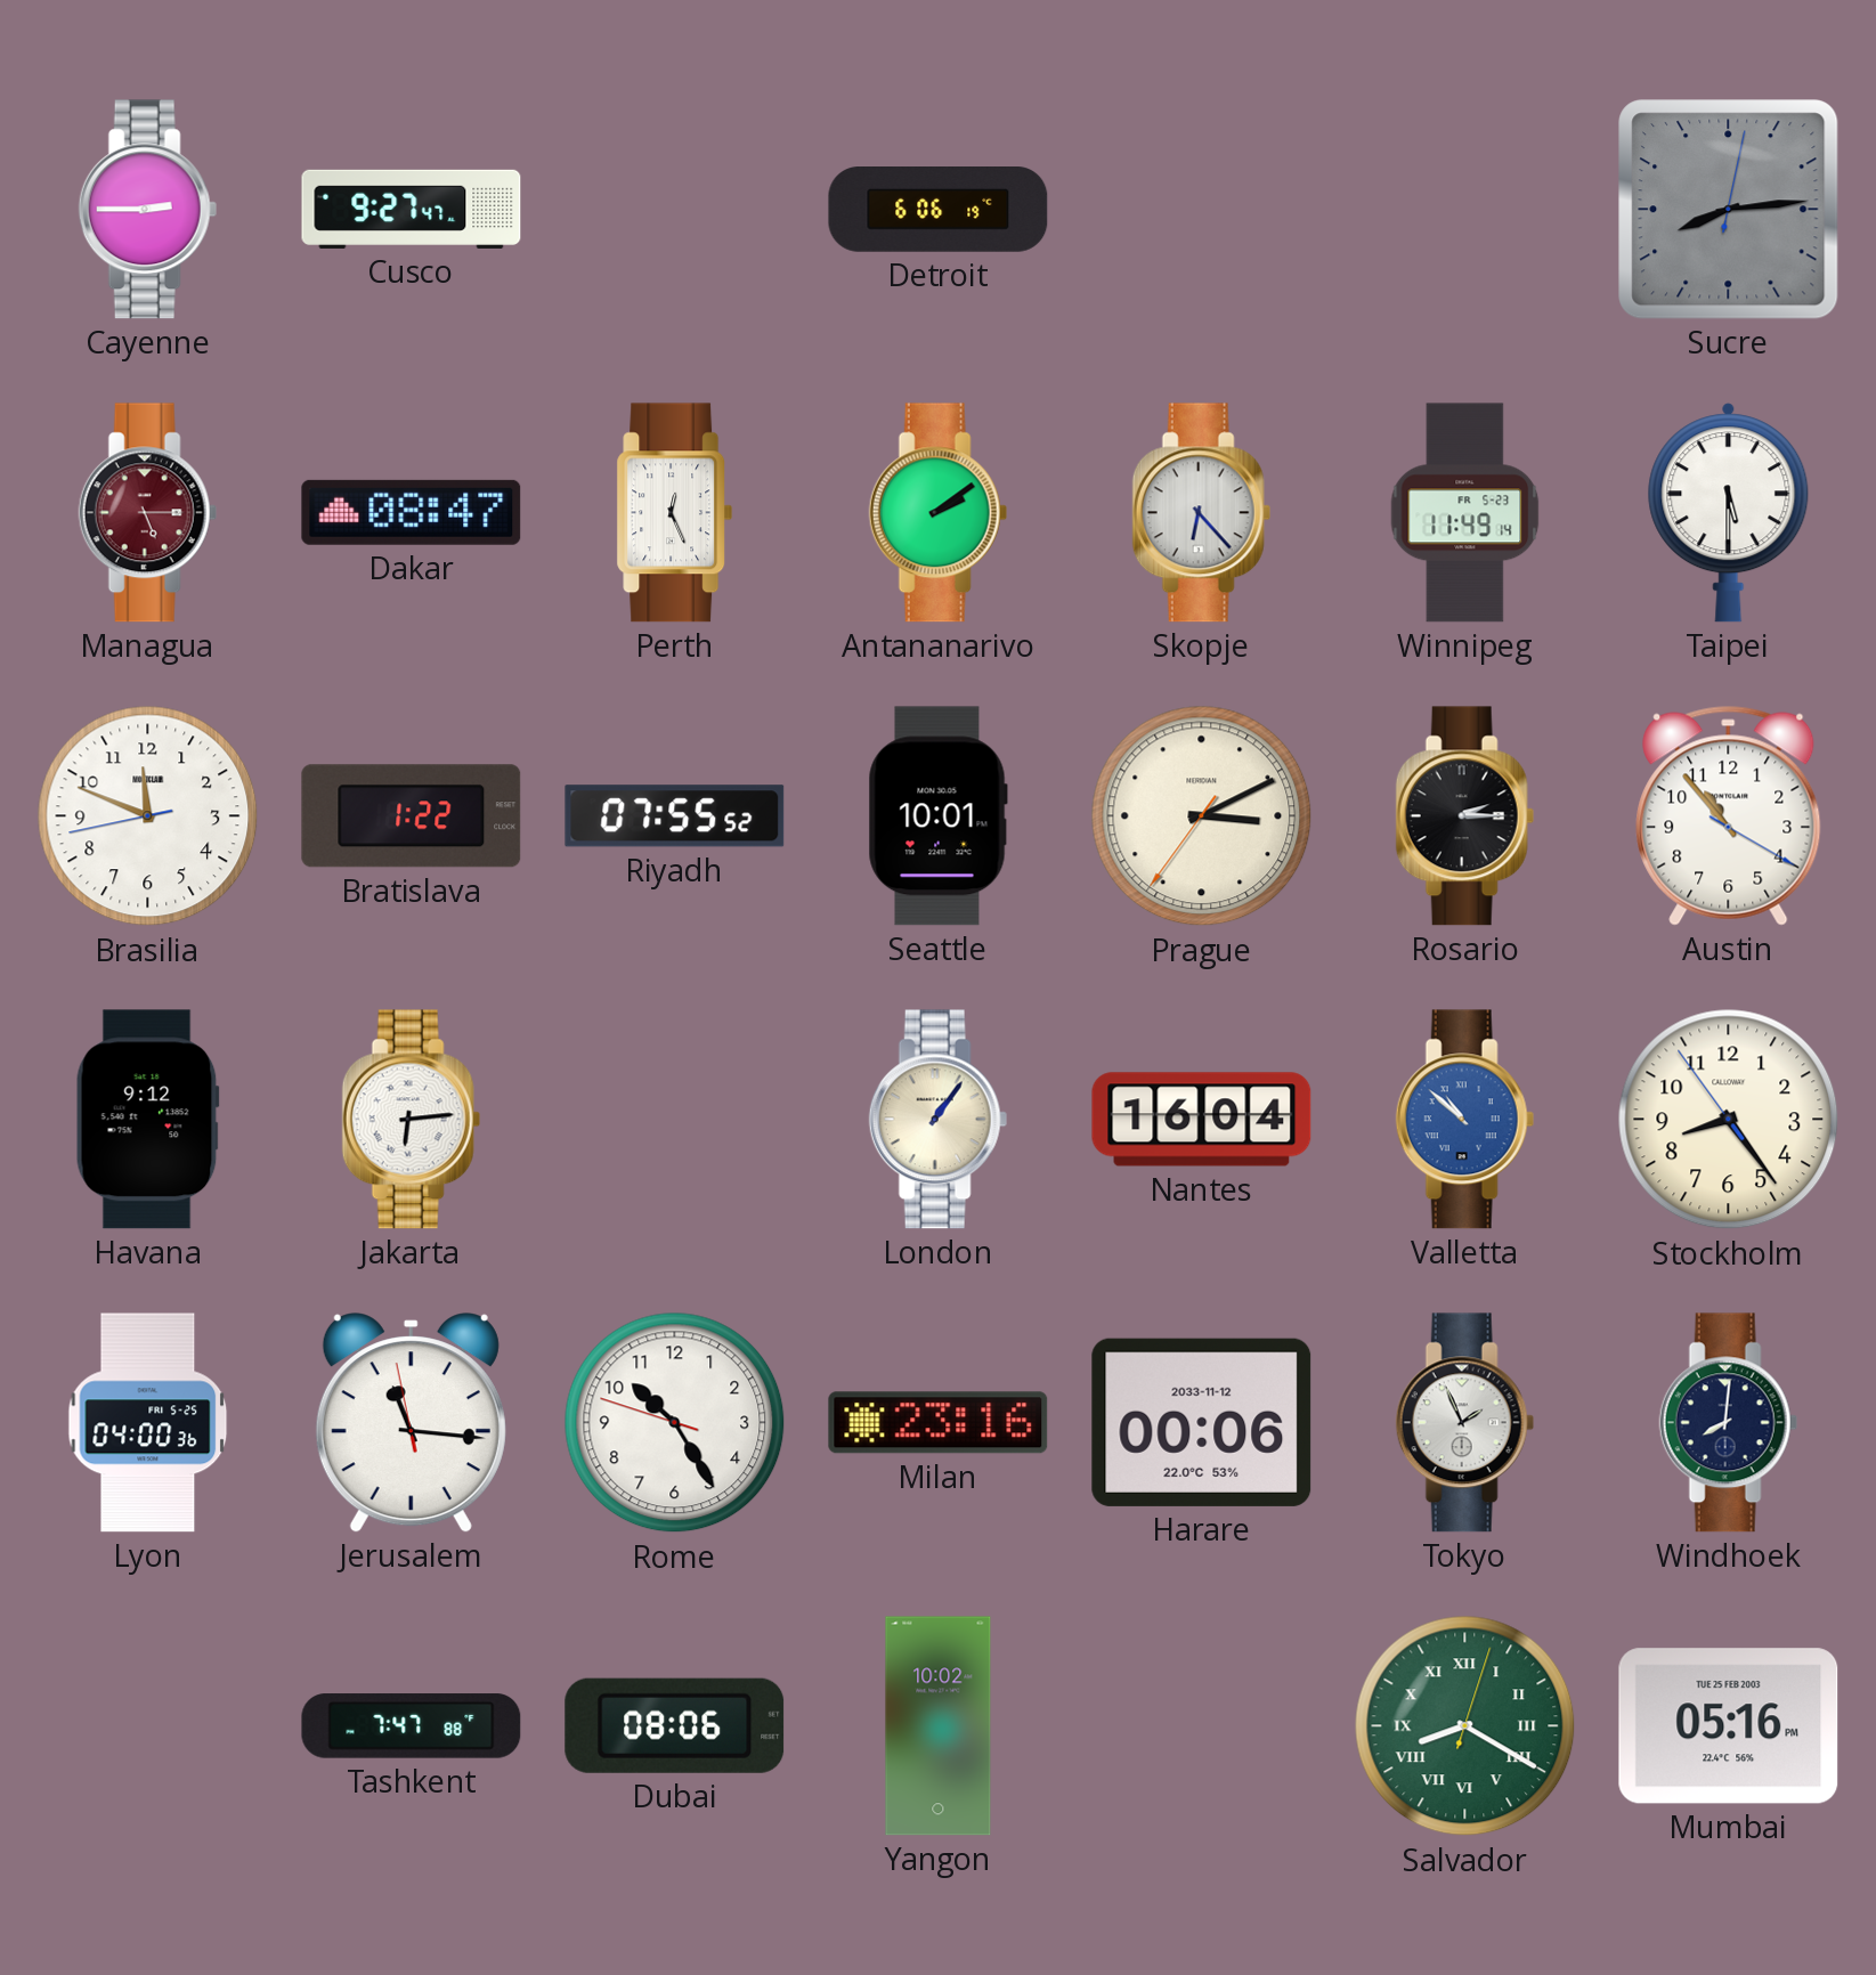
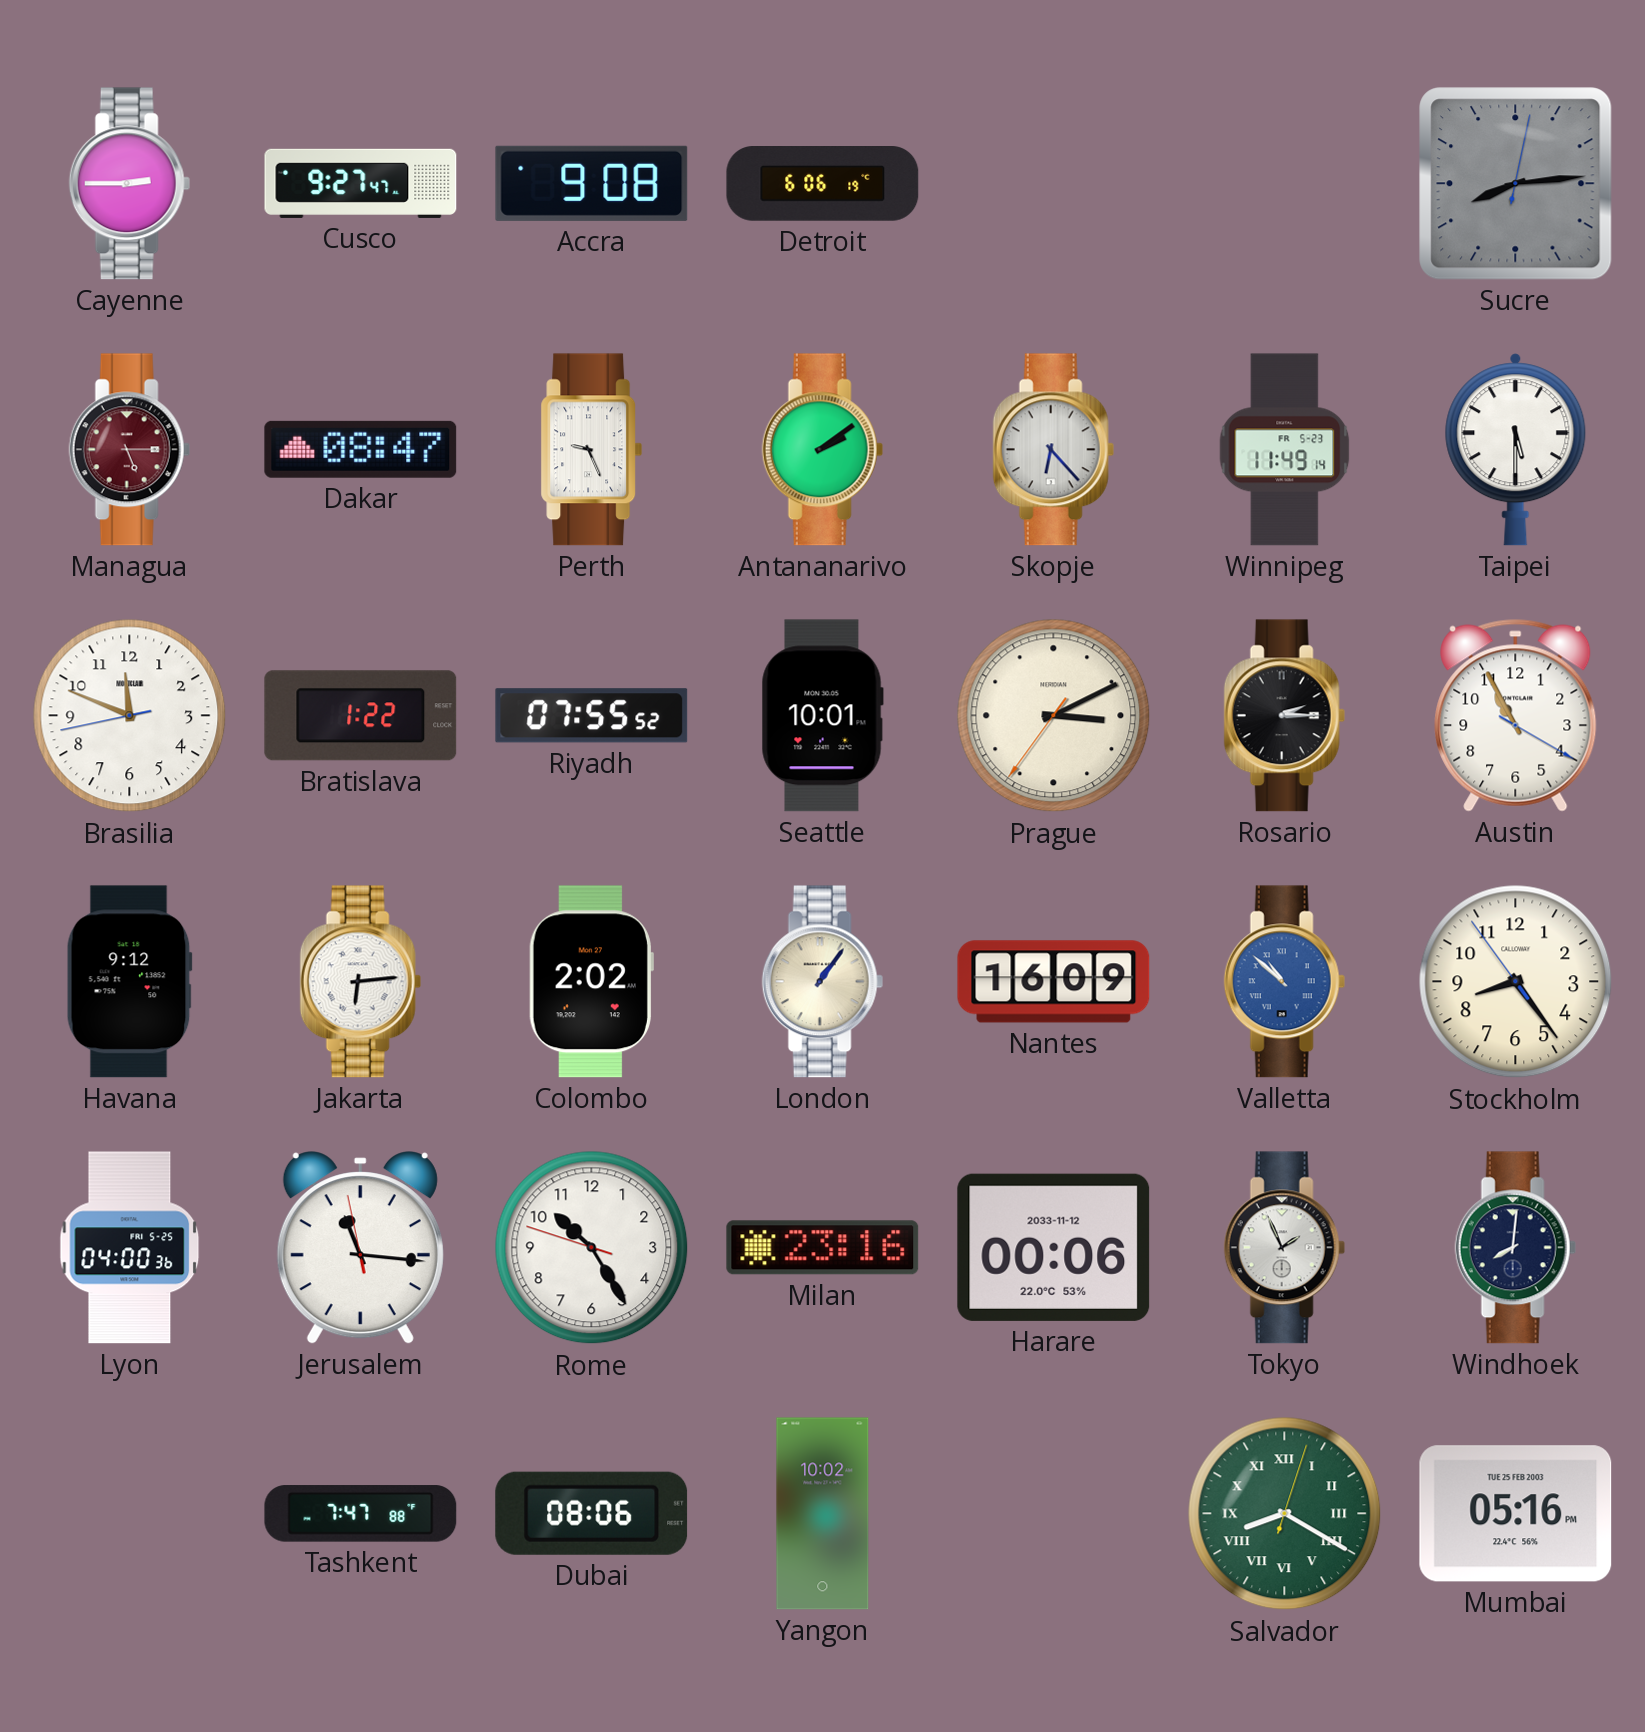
Accra: none -> 9:08
Perth: 12:26 -> 9:26
Austin: 10:53 -> 10:55
Colombo: none -> 2:02
Nantes: 16:04 -> 16:09
